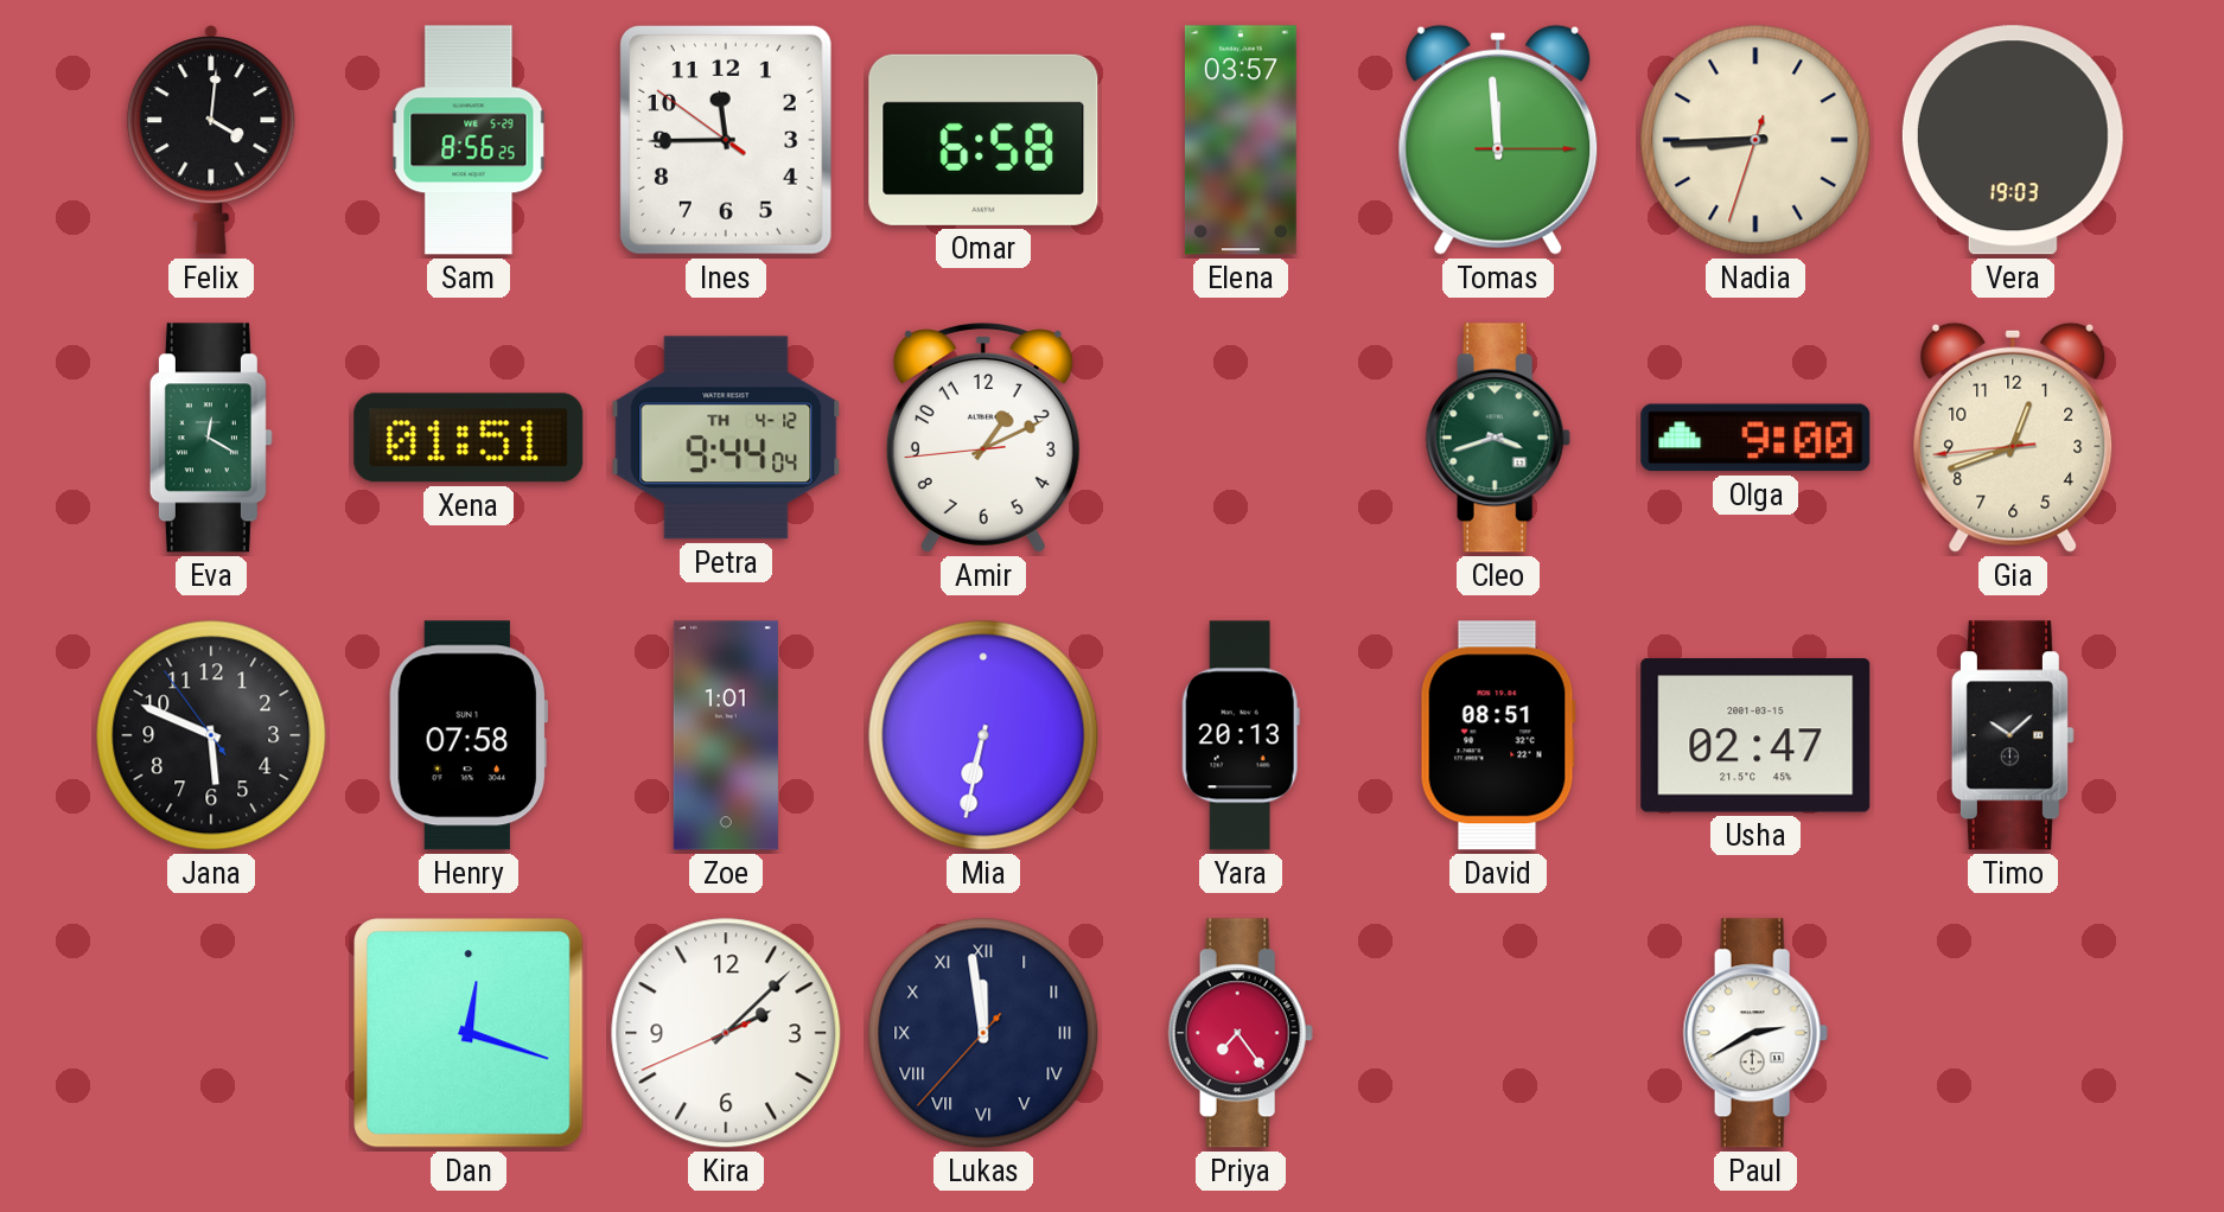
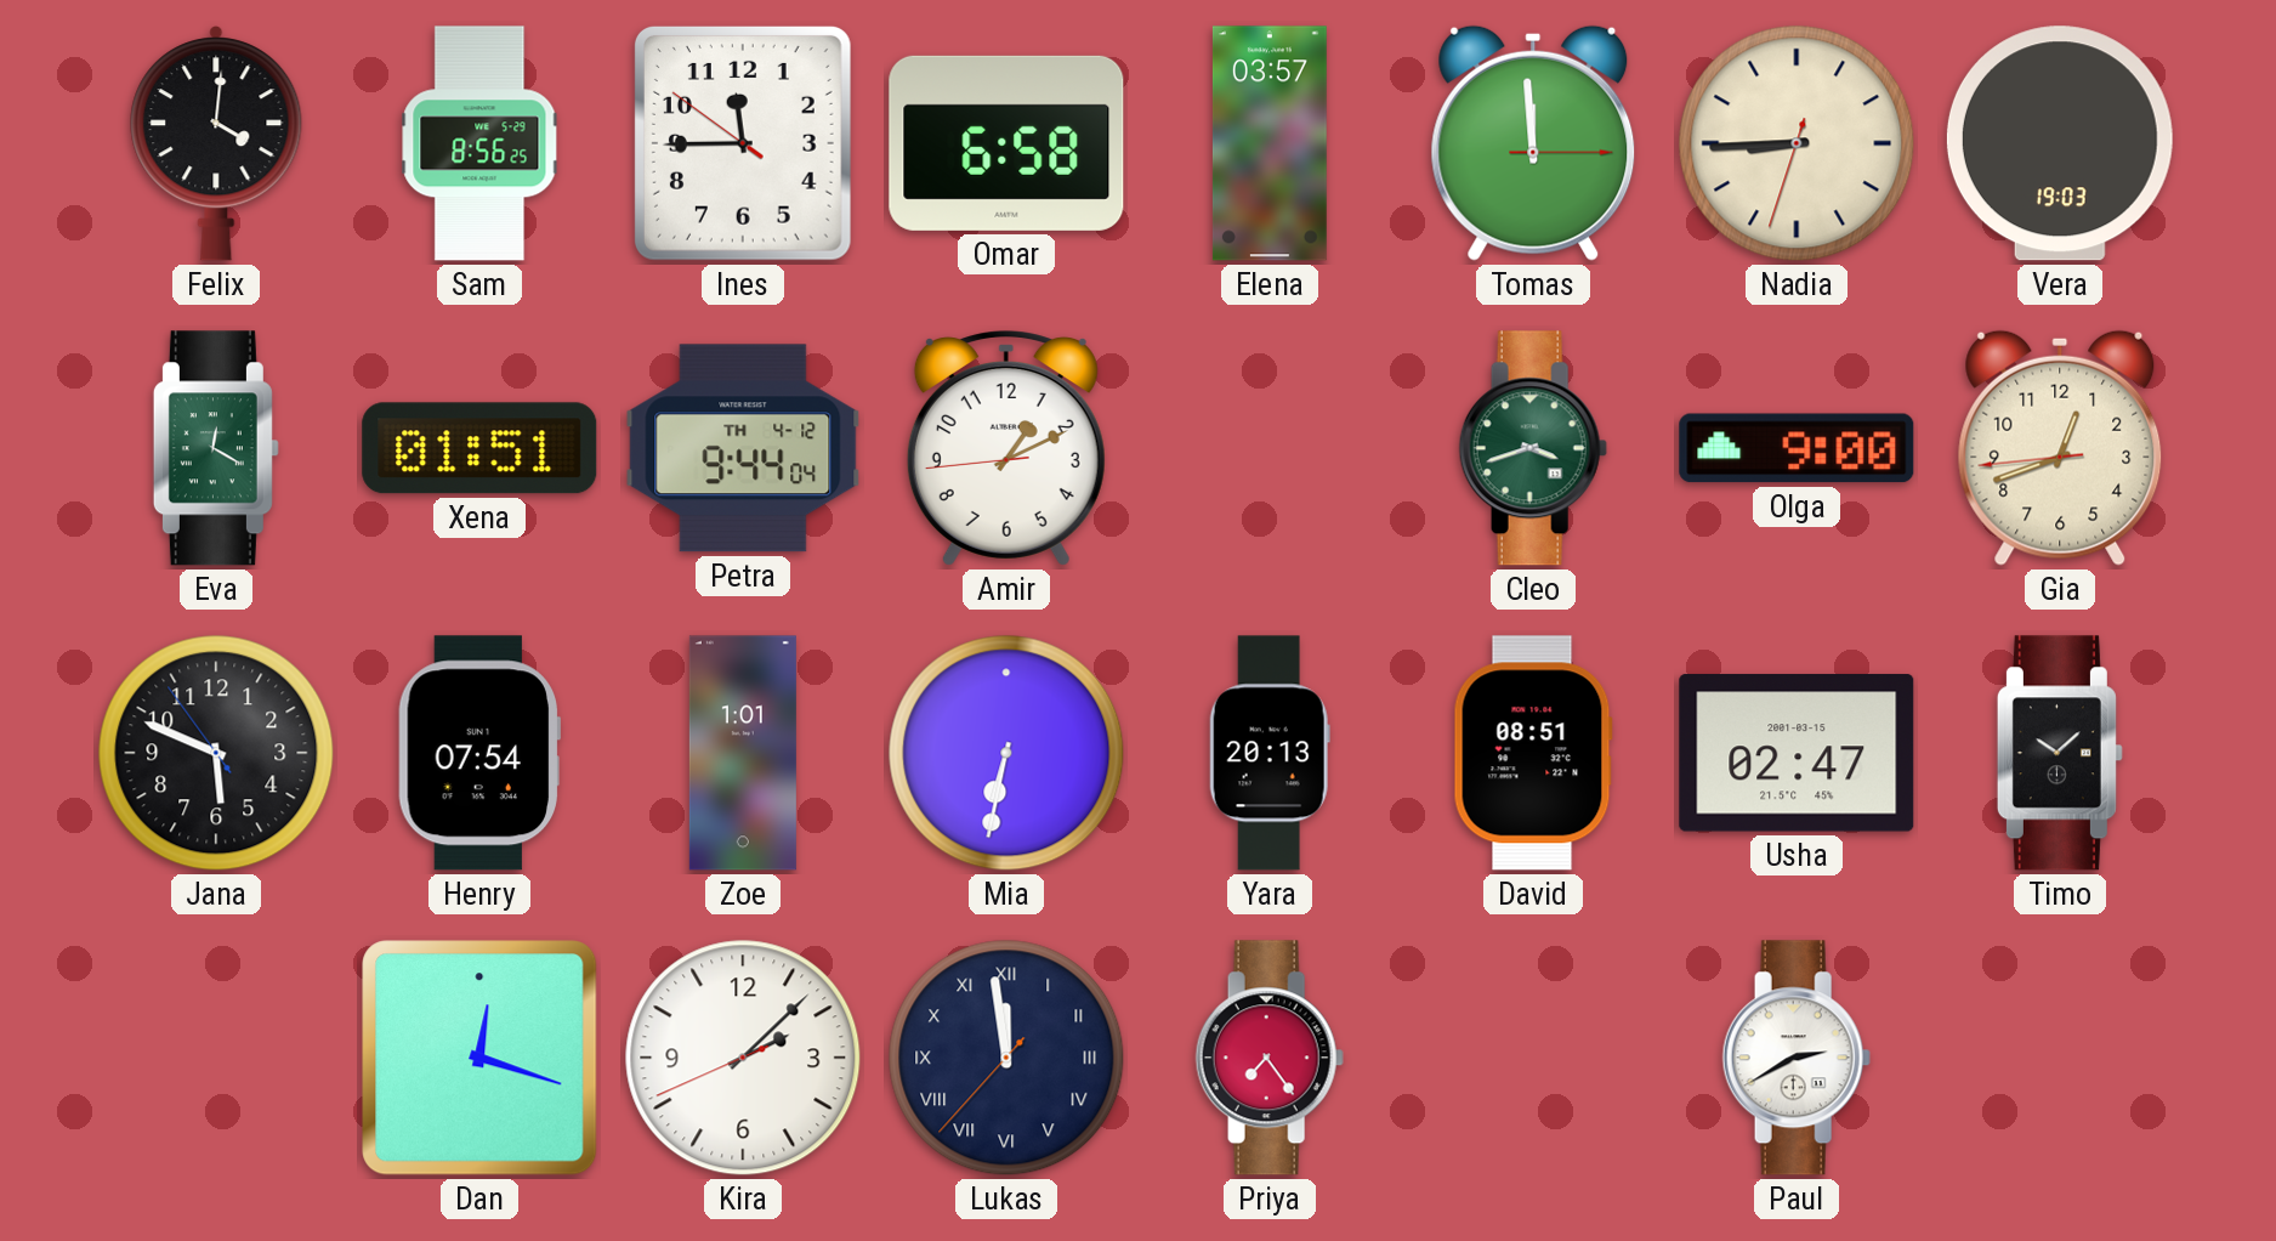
Henry: 07:58 -> 07:54
